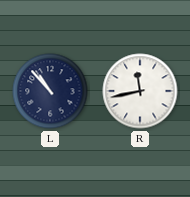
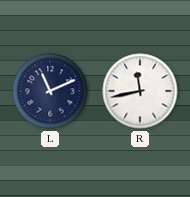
L: 10:53 -> 11:11
